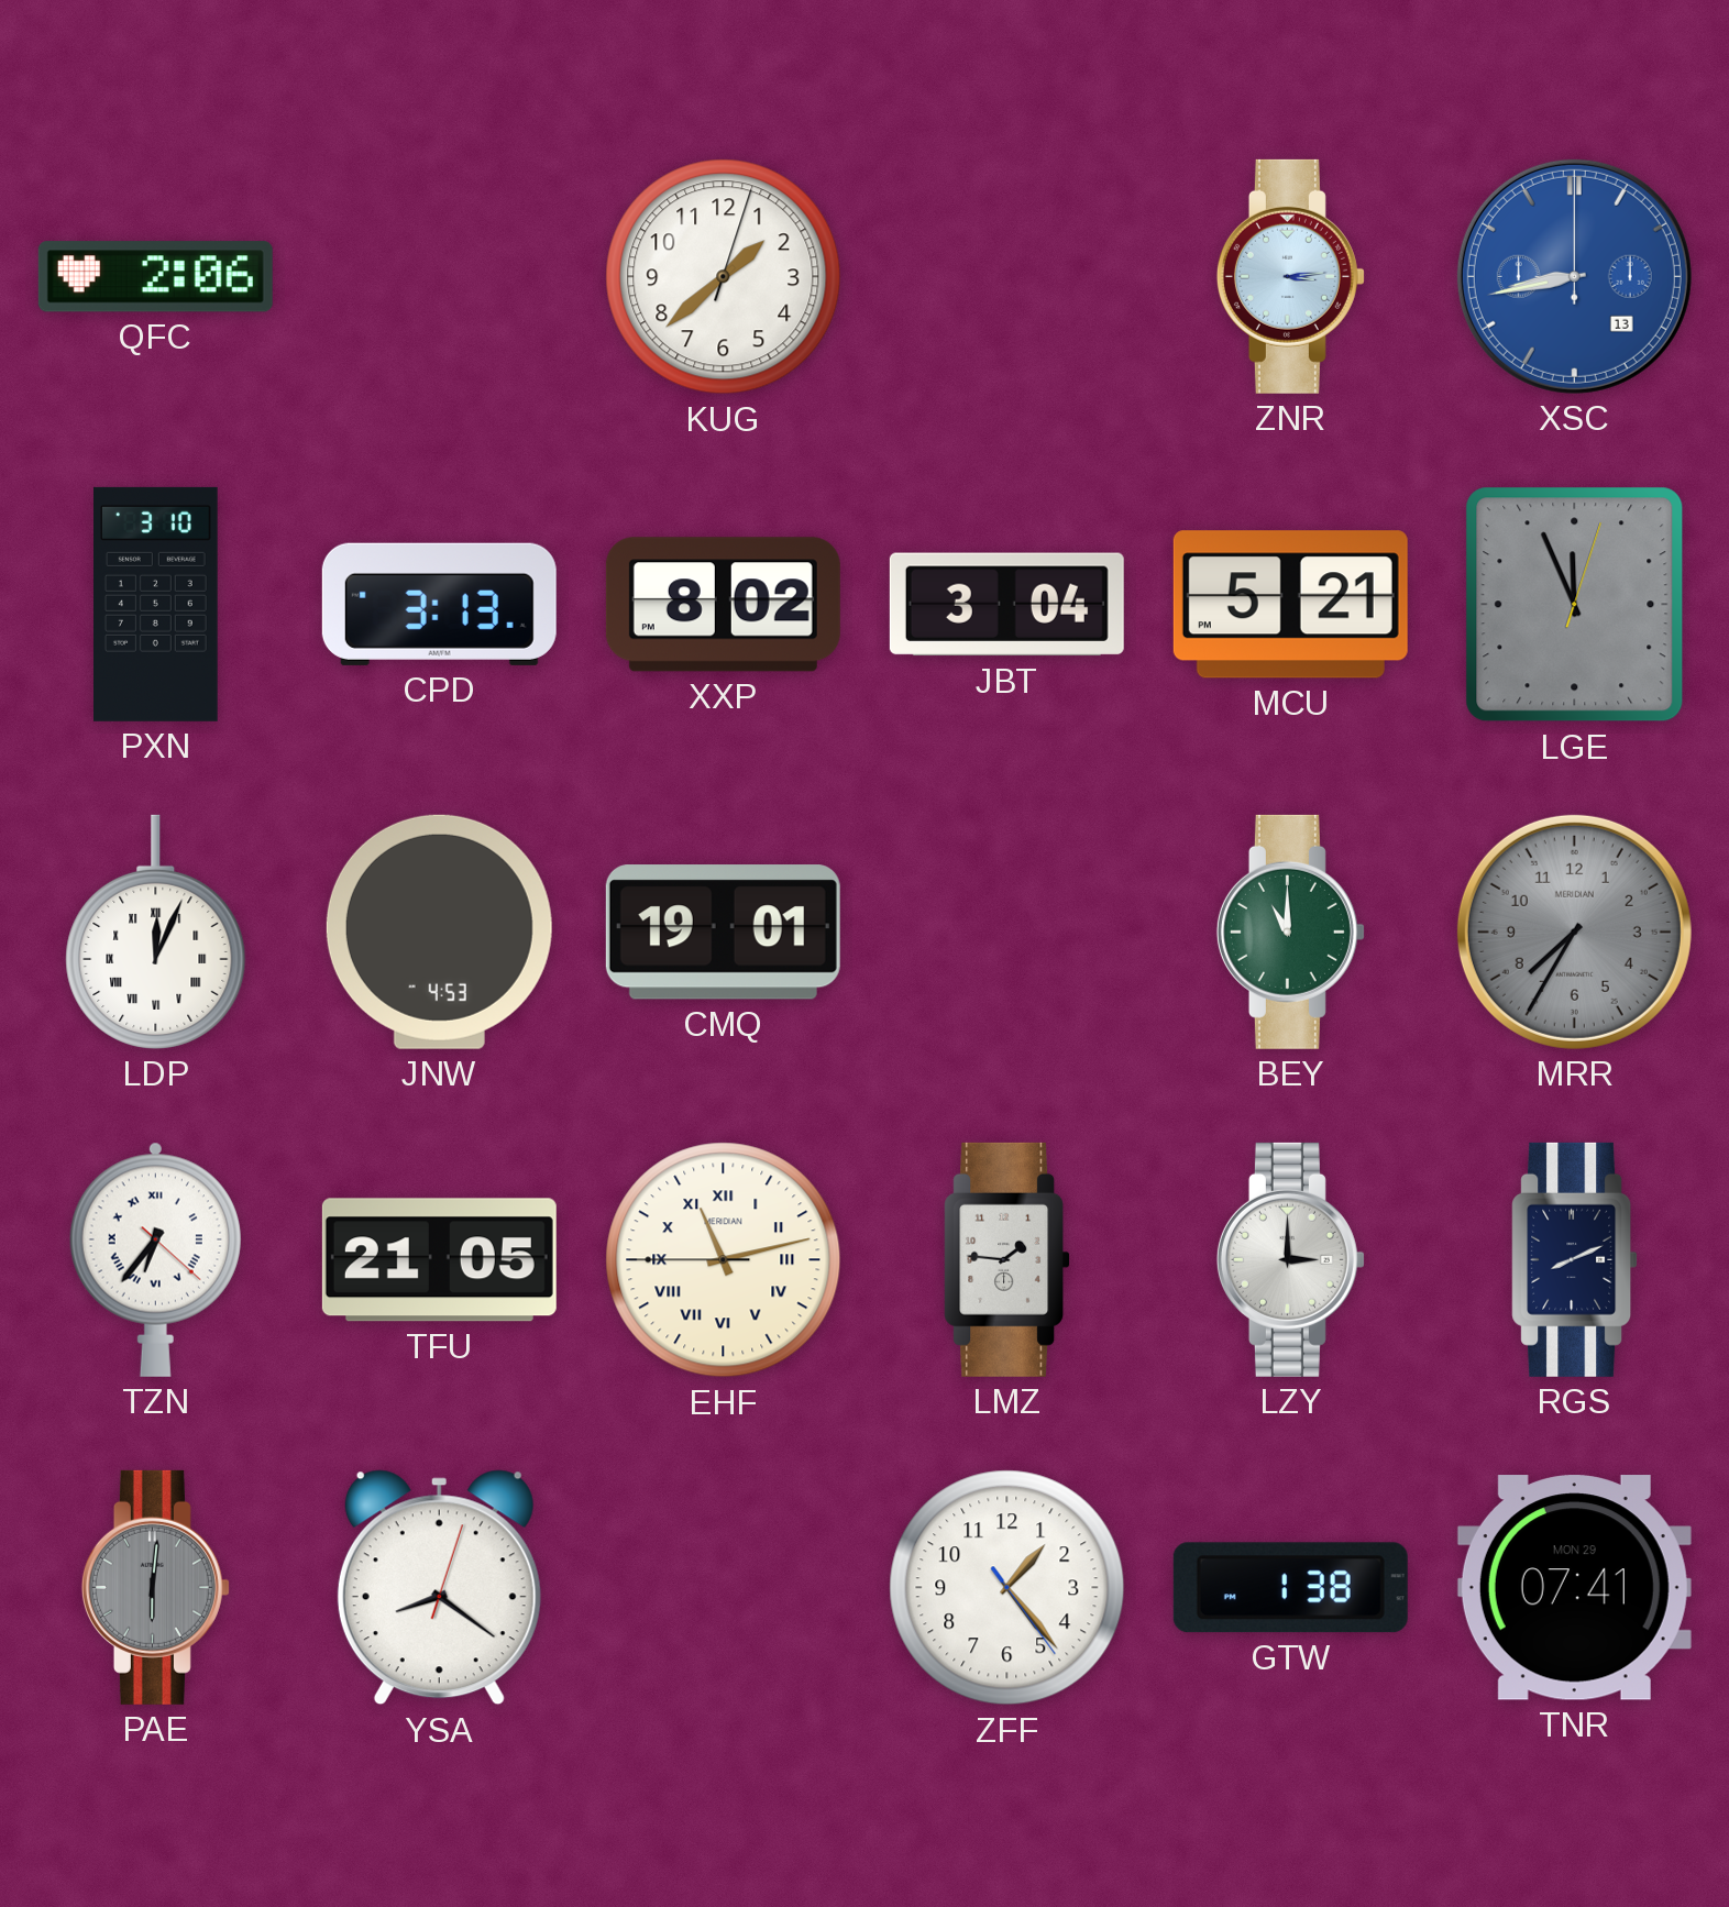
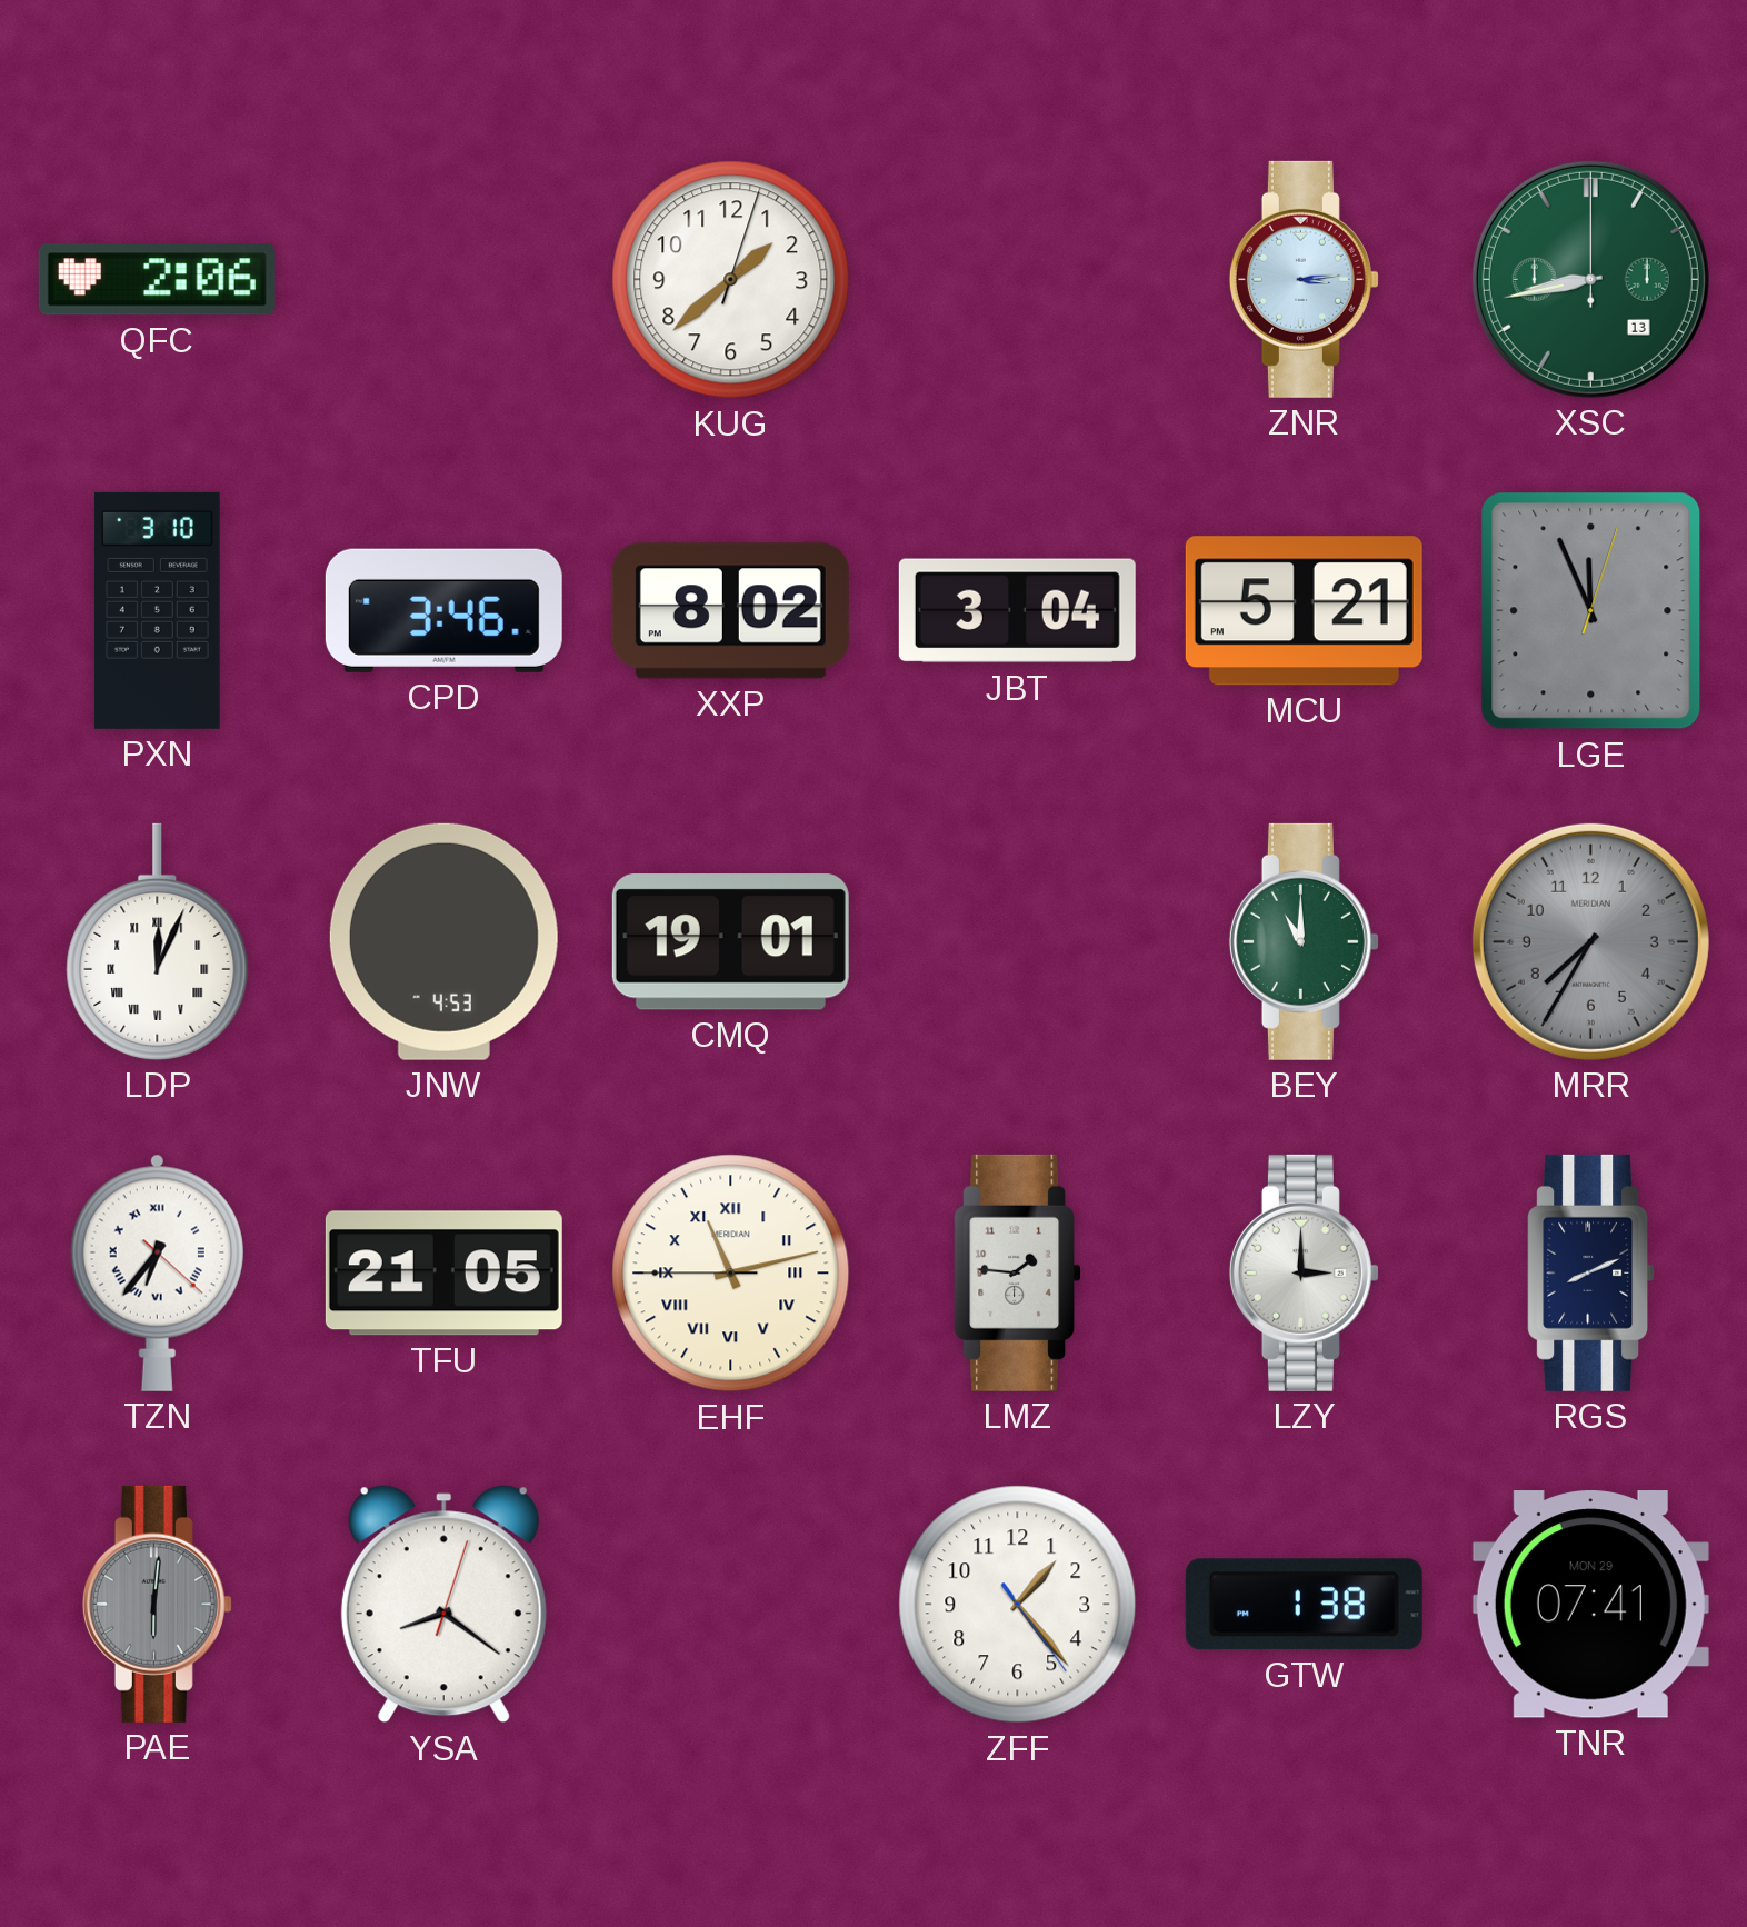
XSC dial: blue -> green
CPD: 3:13 -> 3:46
